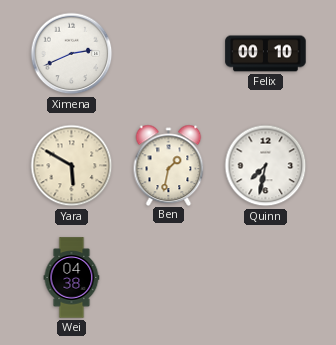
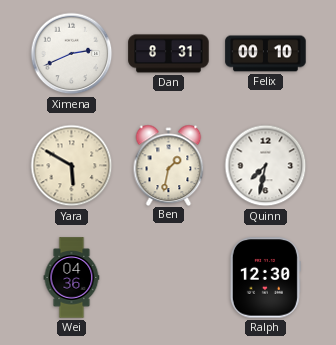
Dan: none -> 8:31
Wei: 04:38 -> 04:36
Ralph: none -> 12:30
